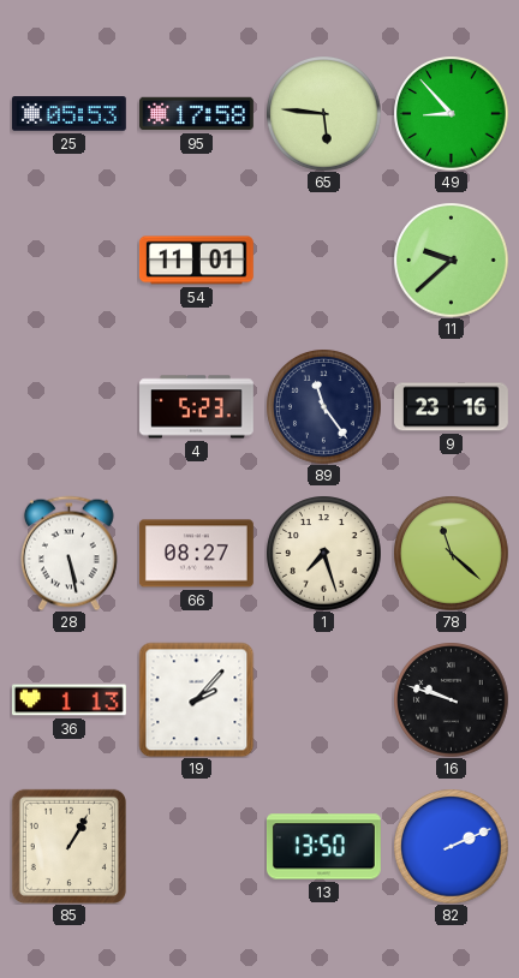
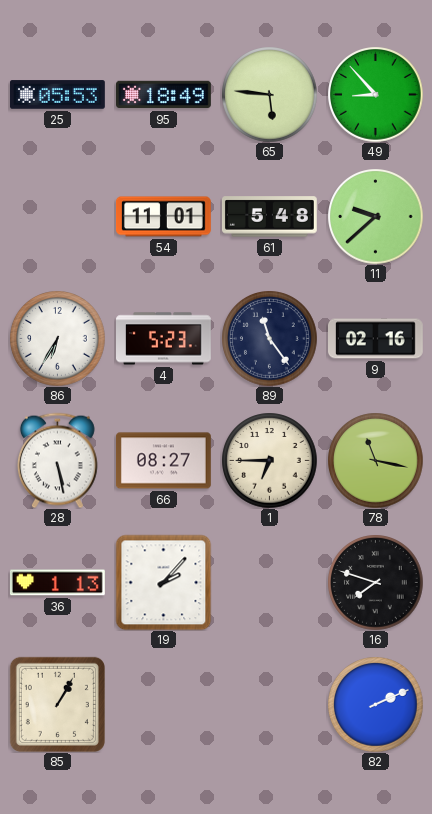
95: 17:58 -> 18:49
61: none -> 5:48
86: none -> 6:35
9: 23:16 -> 02:16
1: 7:27 -> 6:45
78: 11:22 -> 11:17
16: 9:48 -> 7:48
13: 13:50 -> none
